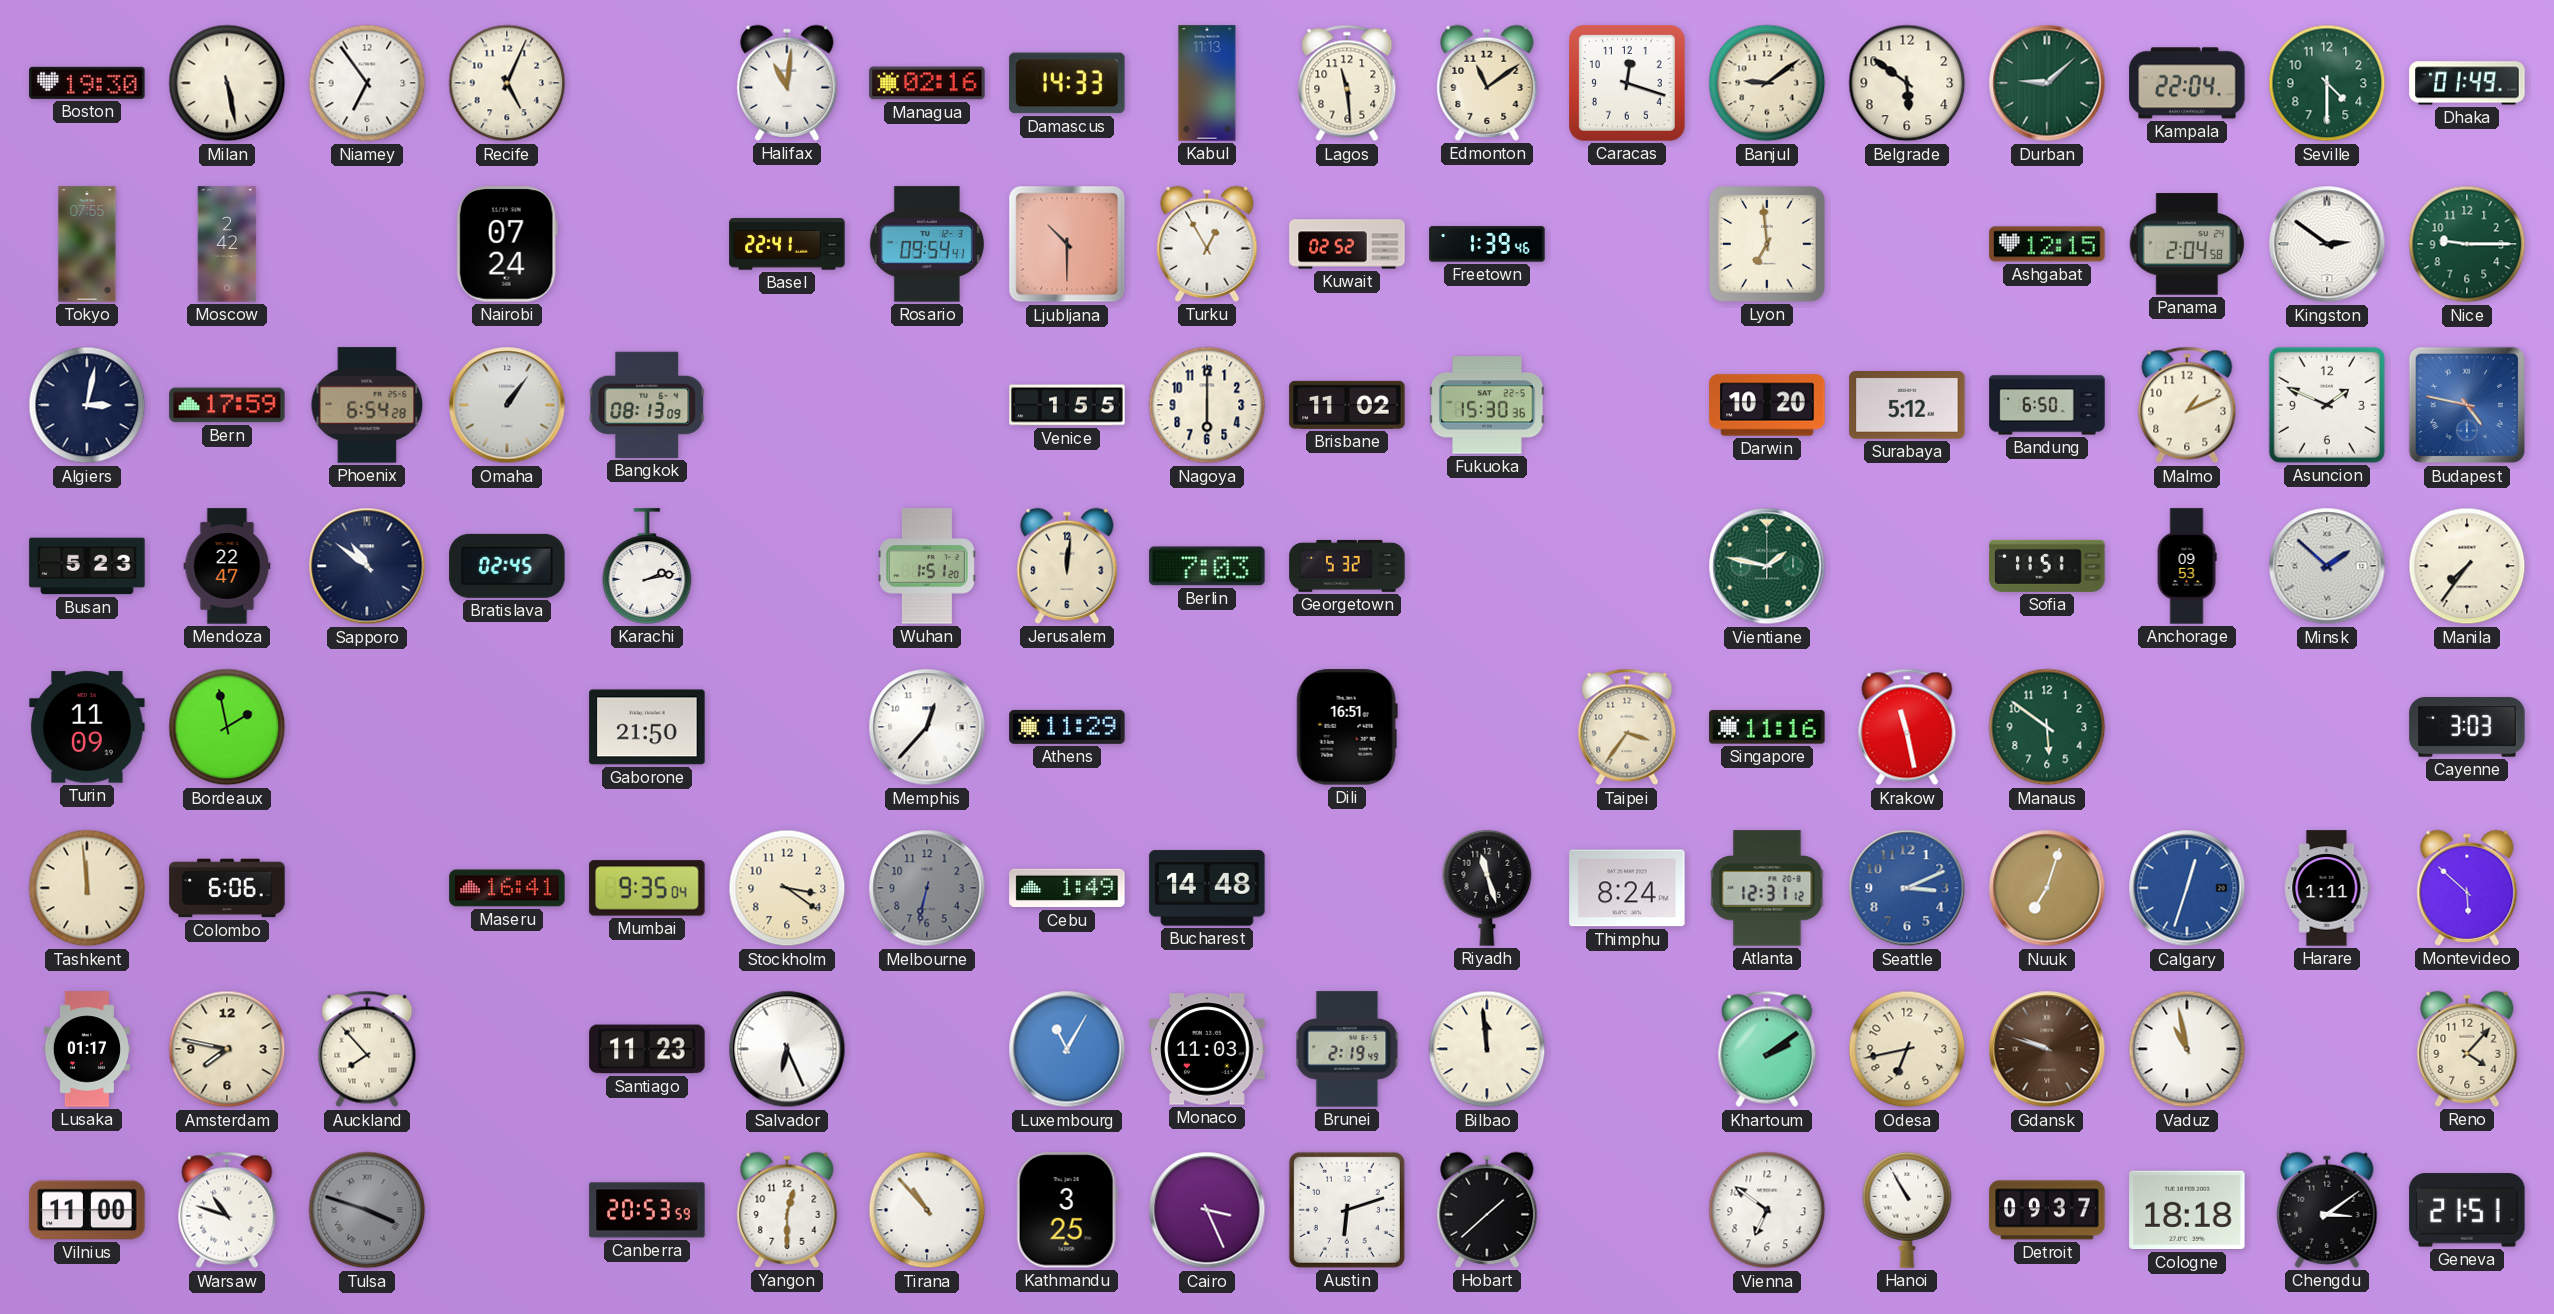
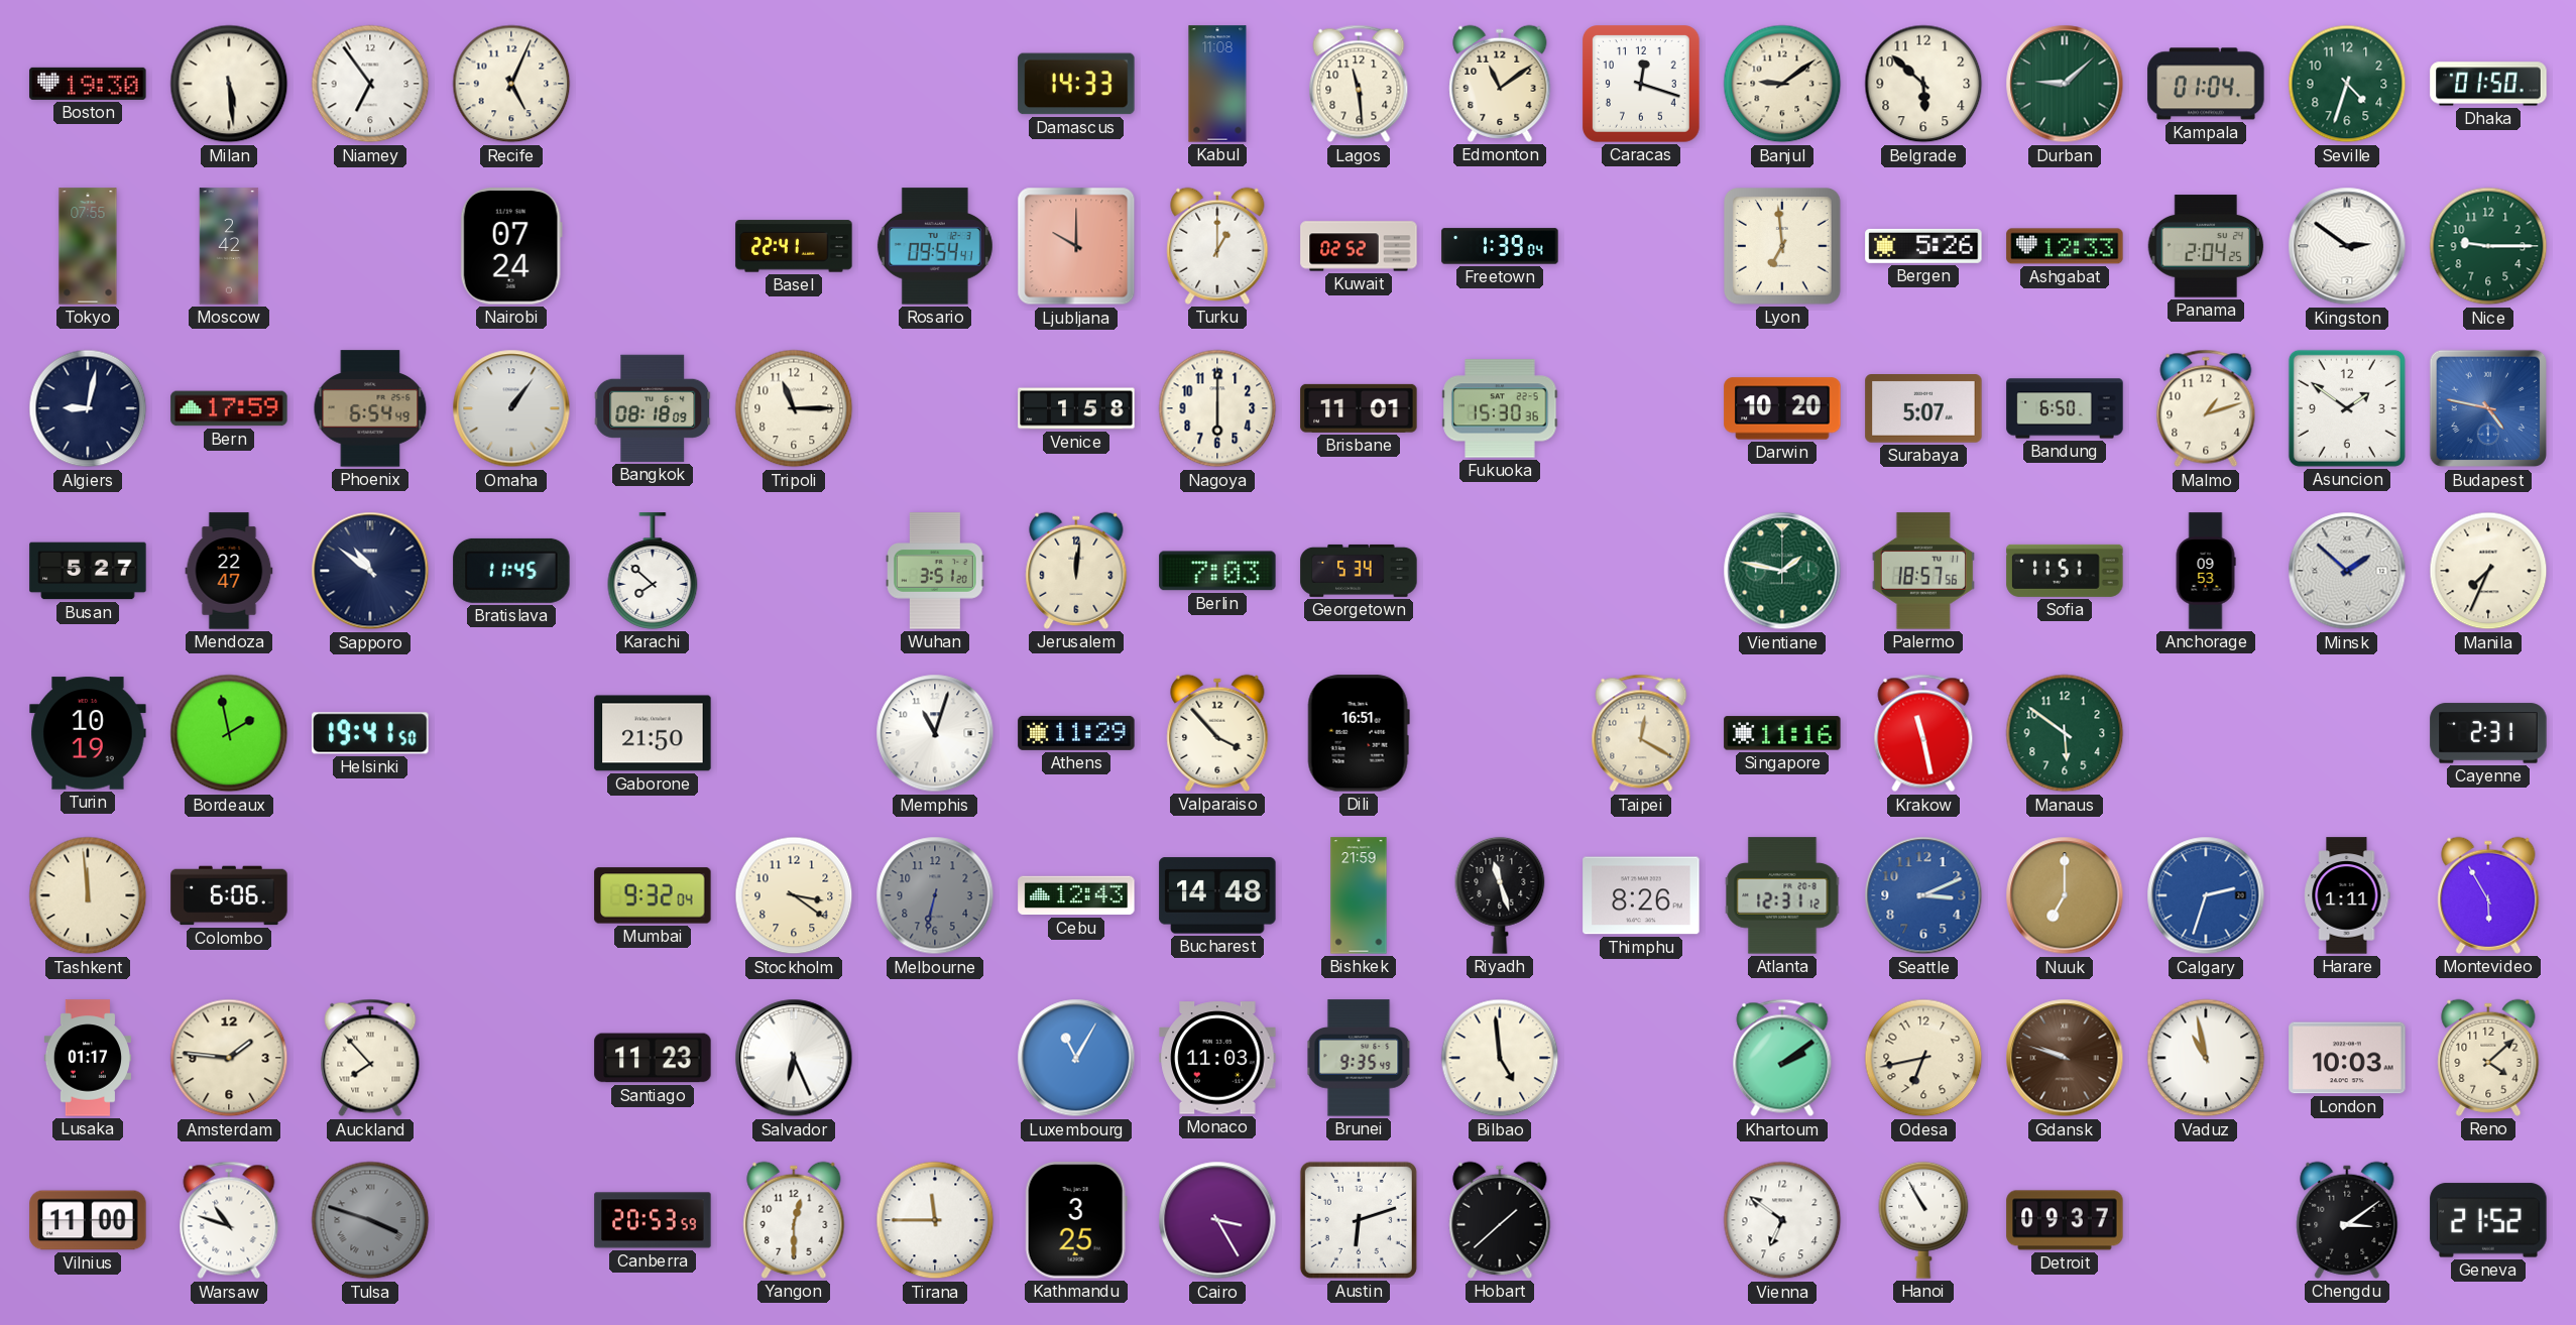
Milan: 5:28 -> 5:29
Halifax: 11:01 -> none
Managua: 02:16 -> none
Kabul: 11:13 -> 11:08
Belgrade: 5:51 -> 5:52
Kampala: 22:04 -> 01:04
Seville: 4:30 -> 4:33
Dhaka: 01:49 -> 01:50
Ljubljana: 10:30 -> 10:00
Turku: 12:55 -> 1:00
Freetown: 1:39:46 -> 1:39:04
Bergen: none -> 5:26
Ashgabat: 12:15 -> 12:33
Panama: 2:04:58 -> 2:04:25
Algiers: 3:02 -> 9:02
Phoenix: 6:54:28 -> 6:54:49
Bangkok: 08:13 -> 08:18
Tripoli: none -> 11:15
Venice: 1:55 -> 1:58
Brisbane: 11:02 -> 11:01
Surabaya: 5:12 -> 5:07
Malmo: 1:11 -> 1:12
Asuncion: 1:49 -> 1:51
Busan: 5:23 -> 5:27
Bratislava: 02:45 -> 11:45
Karachi: 2:13 -> 7:52
Wuhan: 1:51 -> 3:51
Georgetown: 5:32 -> 5:34
Palermo: none -> 18:57
Manila: 7:36 -> 7:34
Turin: 11:09 -> 10:19
Helsinki: none -> 19:41
Memphis: 12:37 -> 11:03
Valparaiso: none -> 3:53
Taipei: 3:36 -> 12:20
Cayenne: 3:03 -> 2:31
Maseru: 16:41 -> none
Mumbai: 9:35 -> 9:32
Cebu: 1:49 -> 12:43
Bishkek: none -> 21:59
Thimphu: 8:24 -> 8:26
Nuuk: 7:03 -> 7:00
Calgary: 12:33 -> 2:33
Montevideo: 5:52 -> 5:55
Amsterdam: 7:47 -> 1:46
Brunei: 2:19 -> 9:35
Bilbao: 11:59 -> 4:59
London: none -> 10:03
Reno: 4:07 -> 4:08
Tirana: 10:53 -> 11:45
Cairo: 3:26 -> 3:25
Cologne: 18:18 -> none
Geneva: 21:51 -> 21:52
